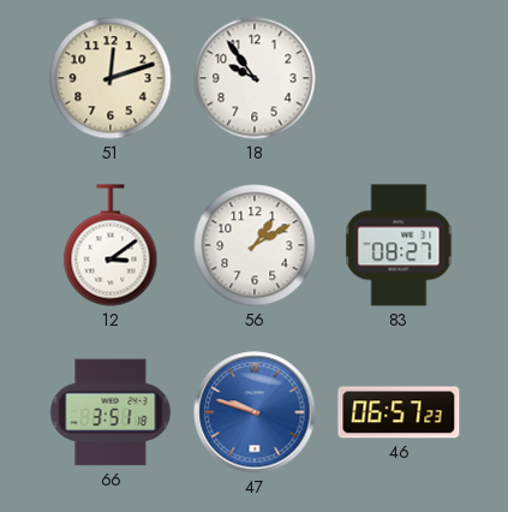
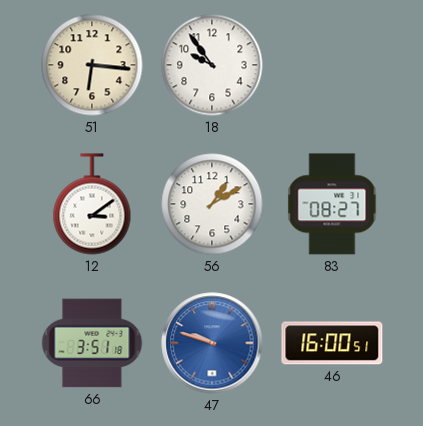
51: 12:12 -> 6:16
46: 06:57 -> 16:00
